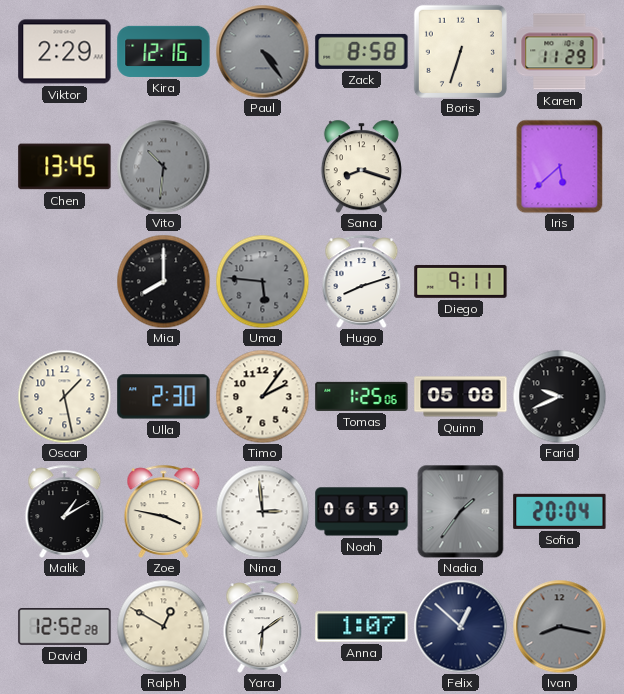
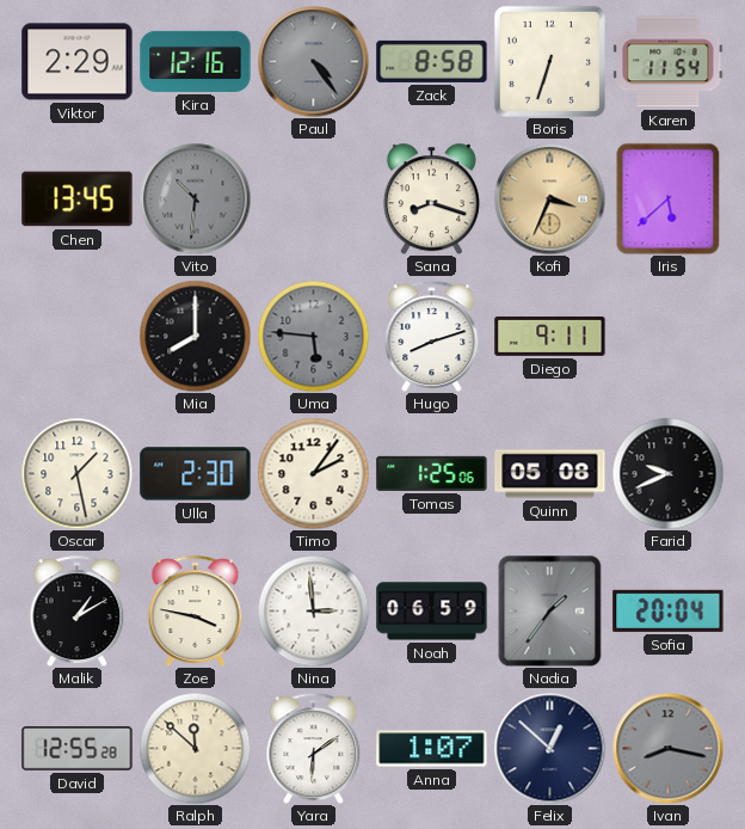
Karen: 11:29 -> 11:54
Kofi: none -> 3:34
David: 12:52 -> 12:55
Ralph: 12:50 -> 11:52
